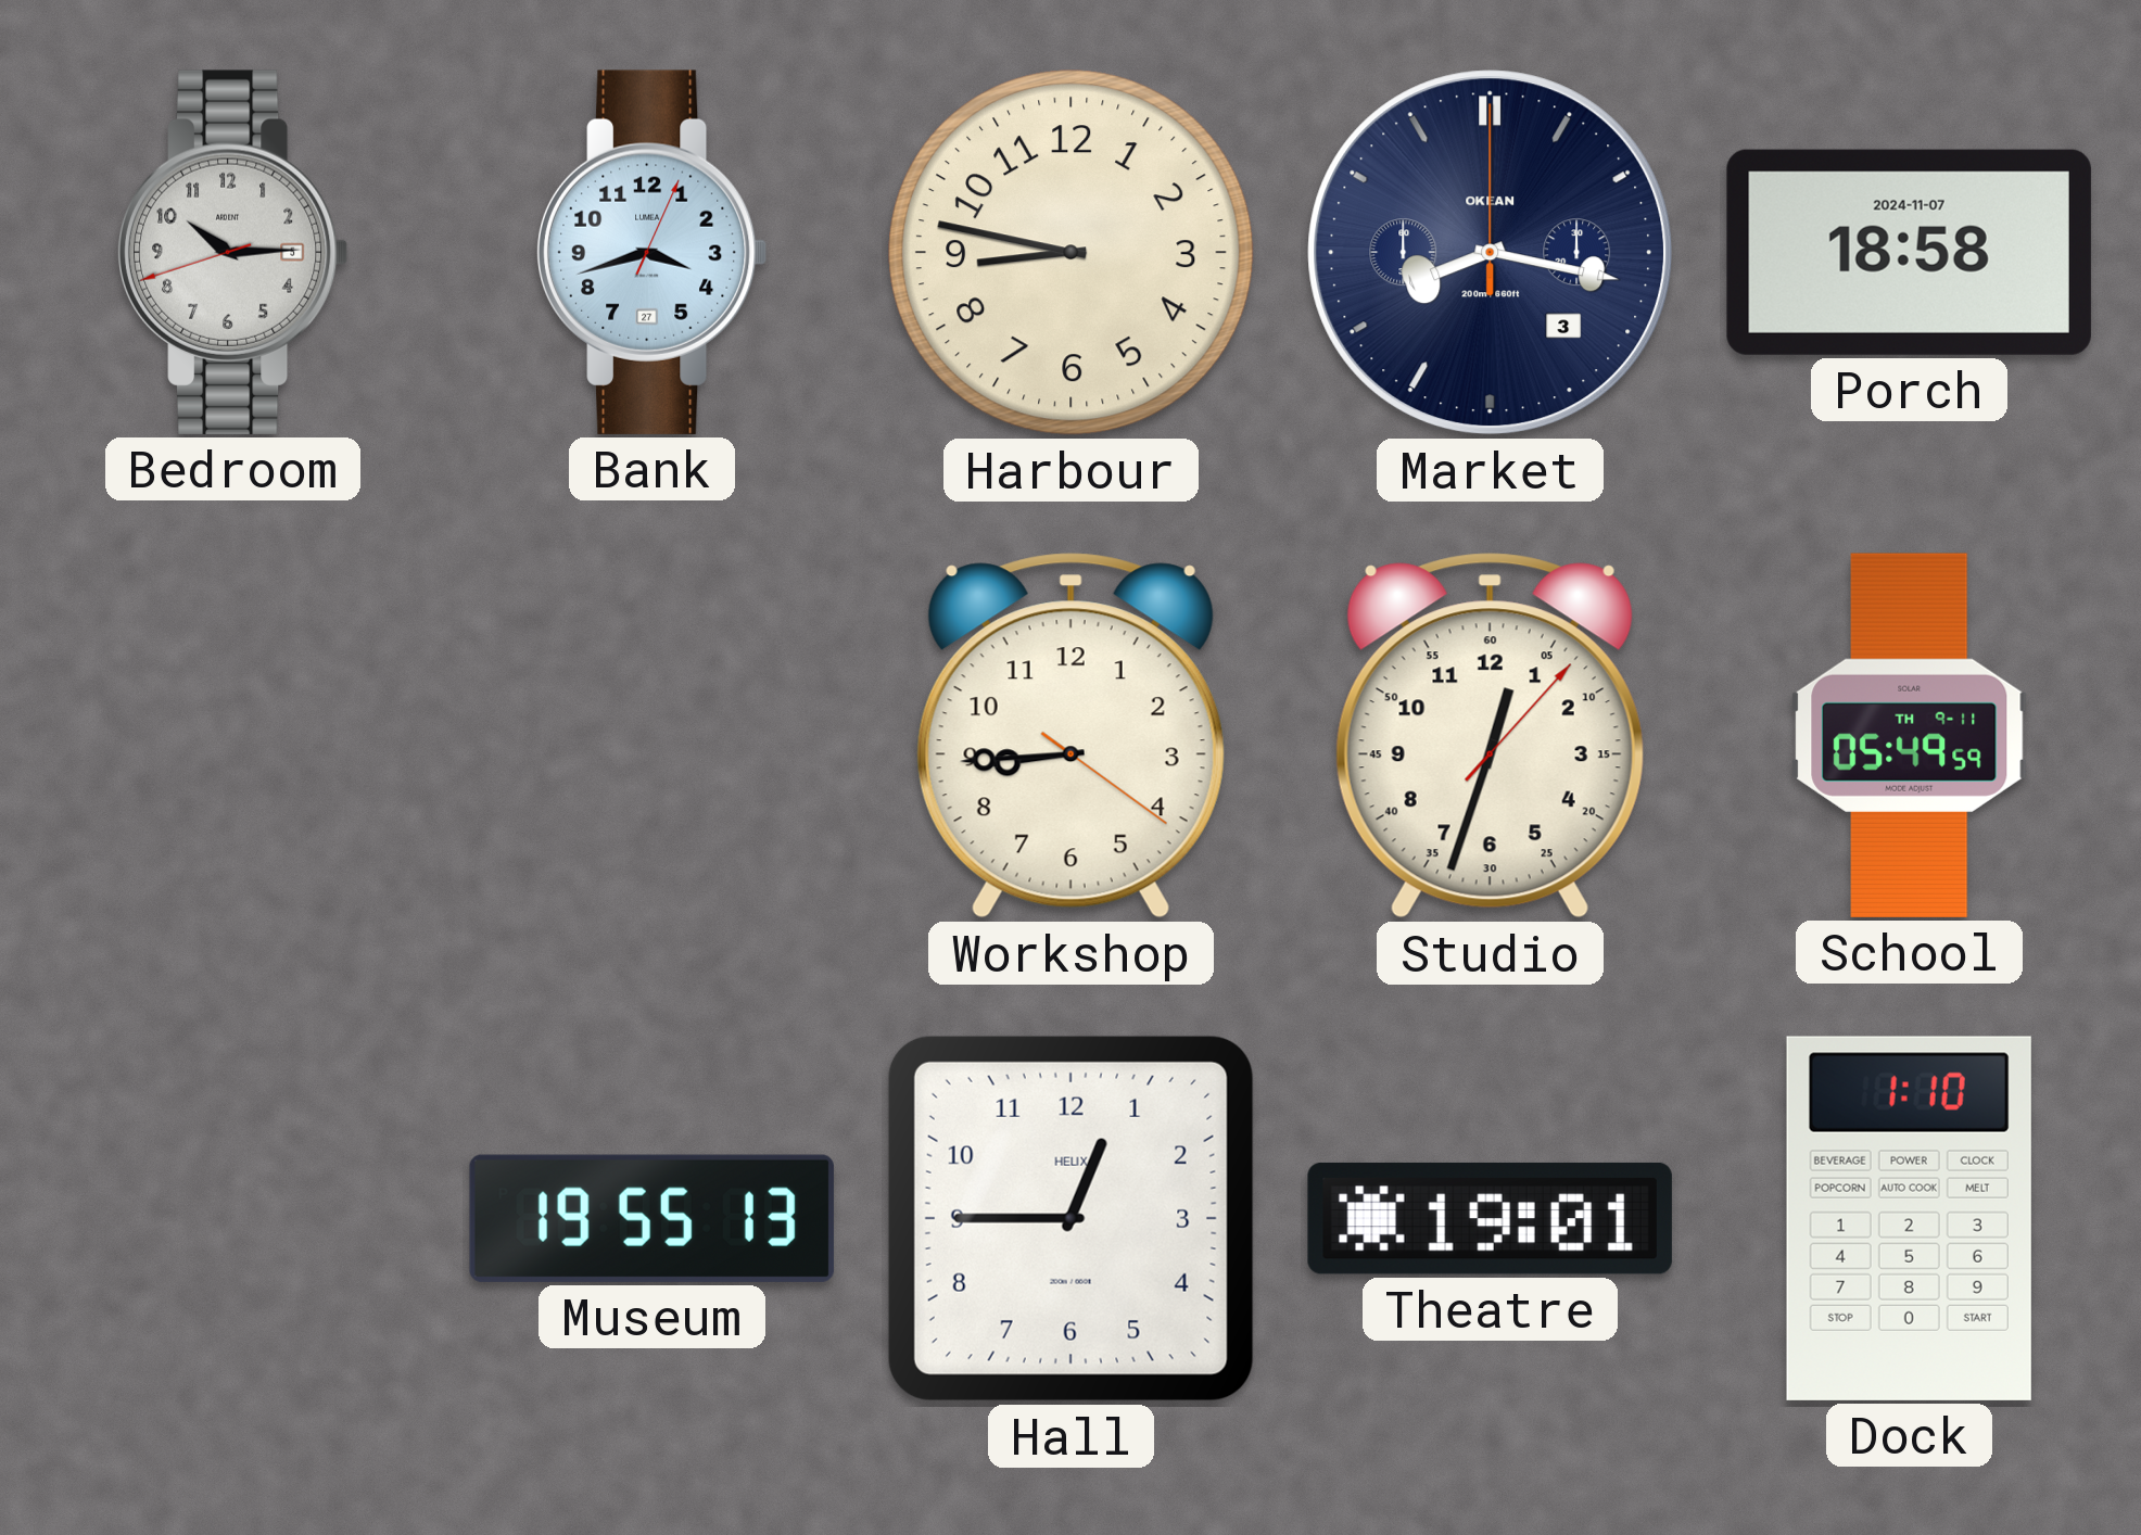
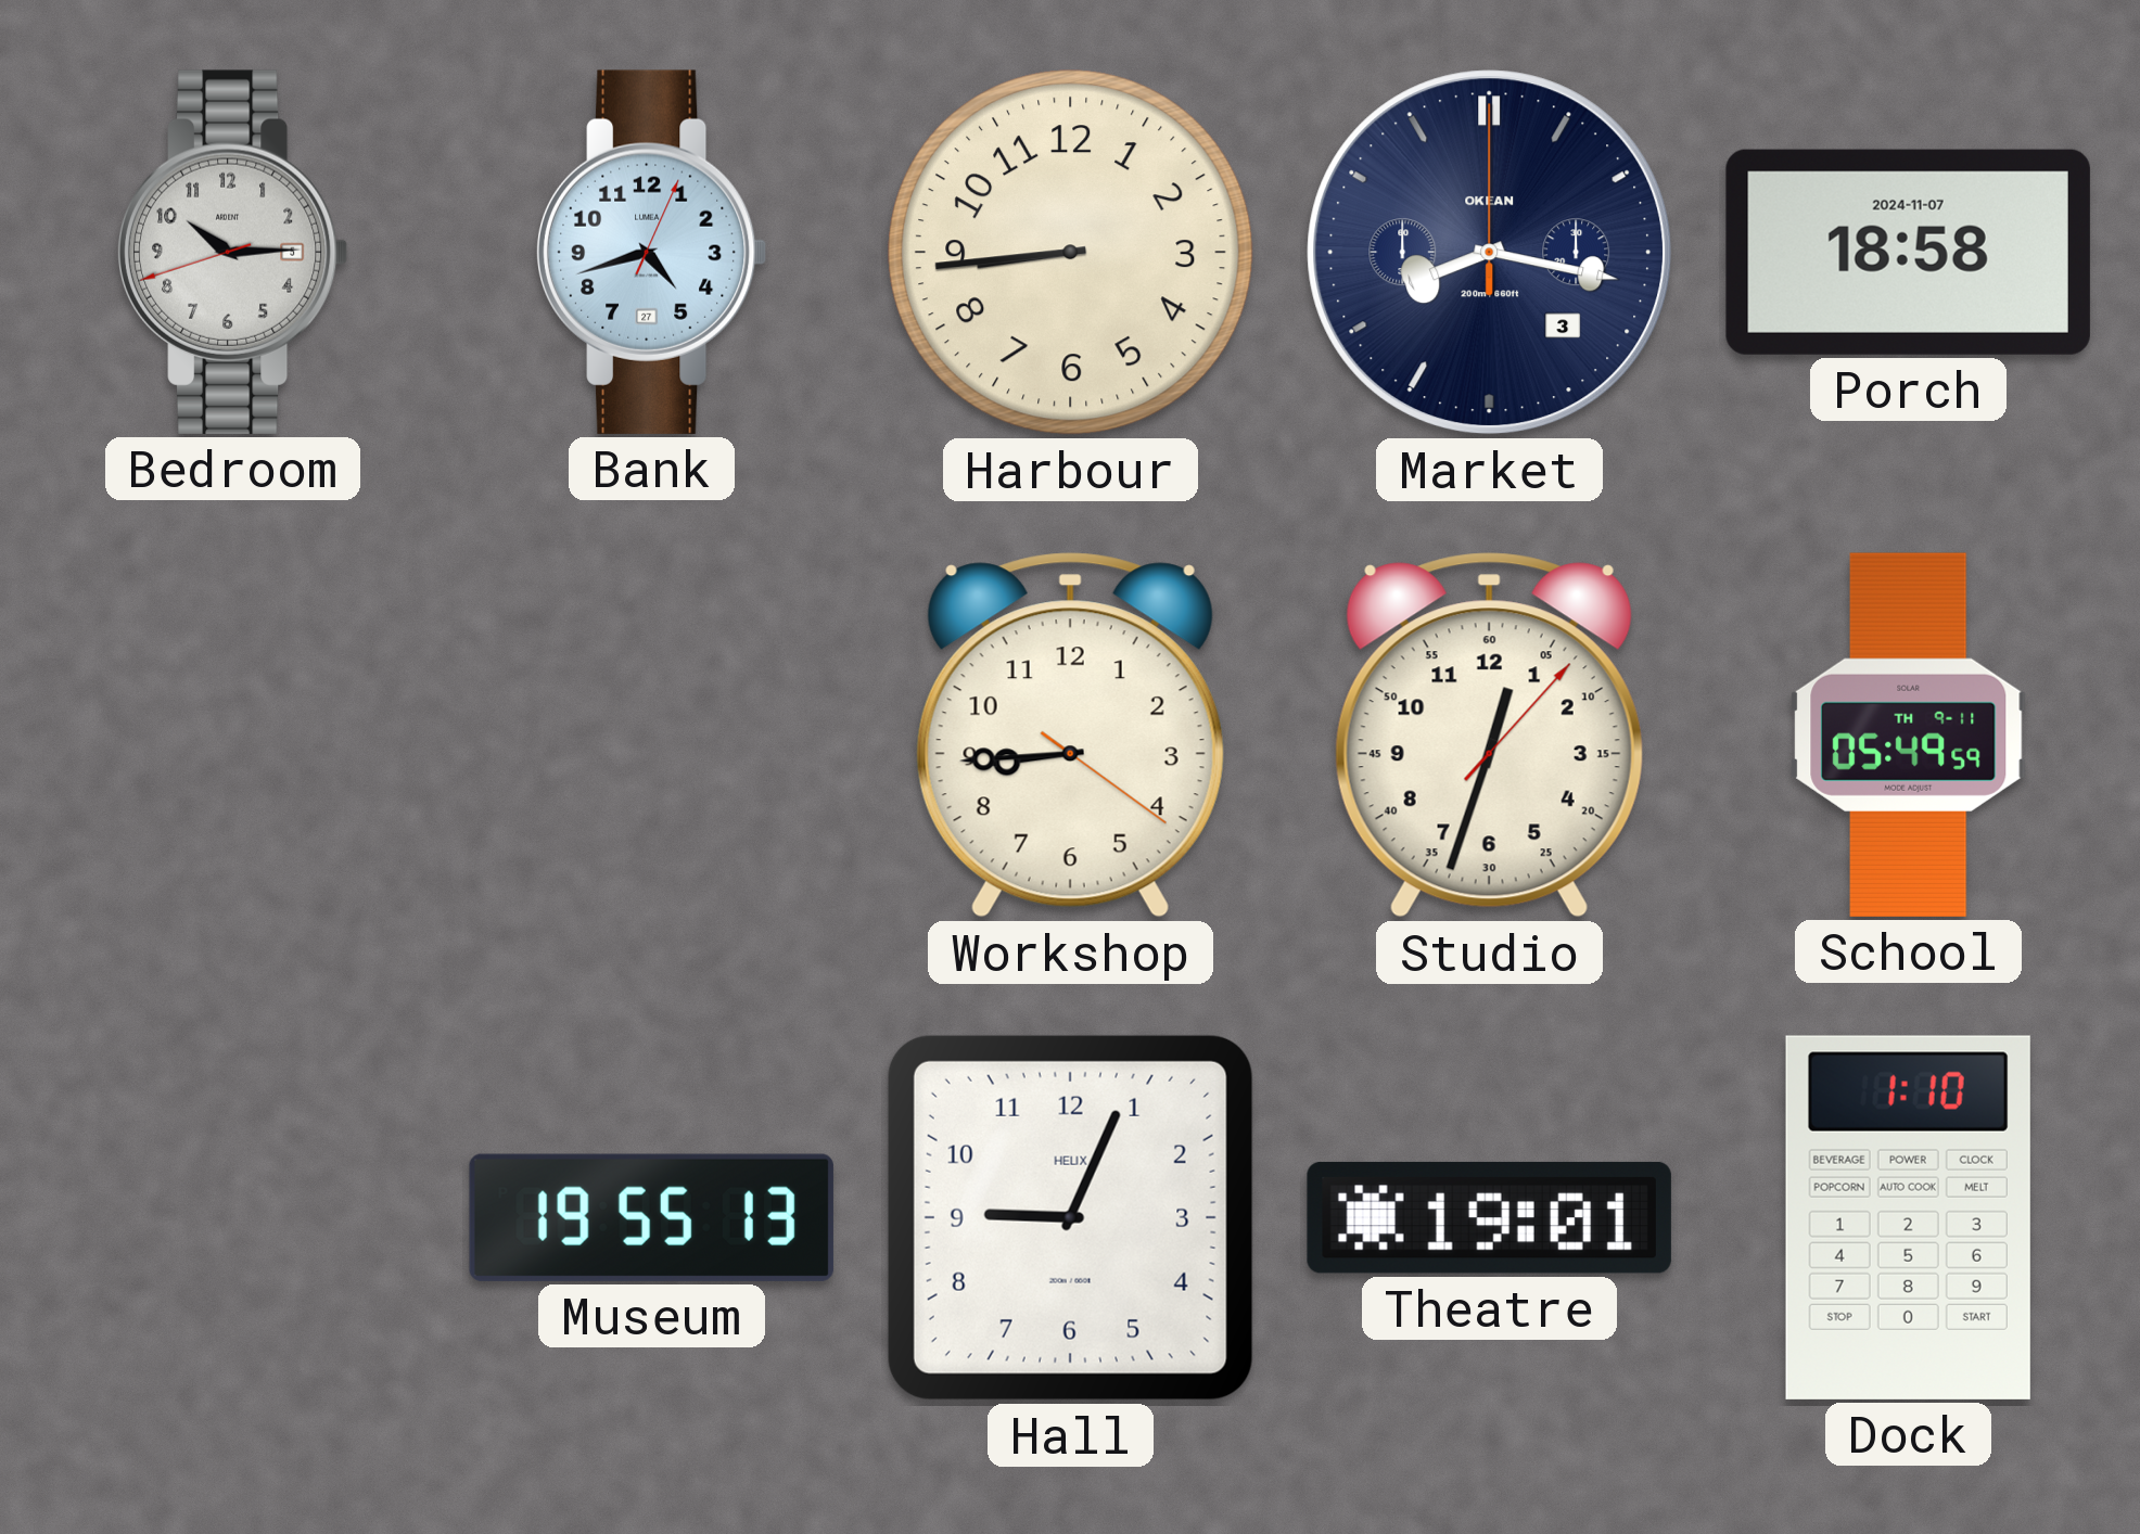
Bank: 3:42 -> 4:42
Harbour: 8:47 -> 8:44
Hall: 12:45 -> 9:04
